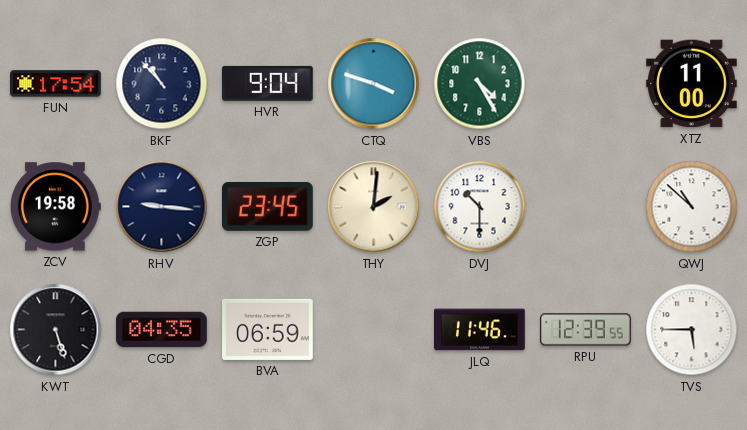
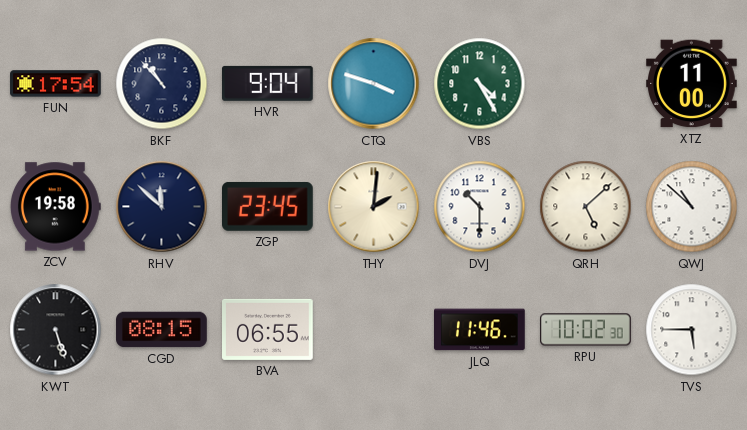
RHV: 9:16 -> 11:52
QRH: none -> 5:08
CGD: 04:35 -> 08:15
BVA: 06:59 -> 06:55
RPU: 12:39 -> 10:02
